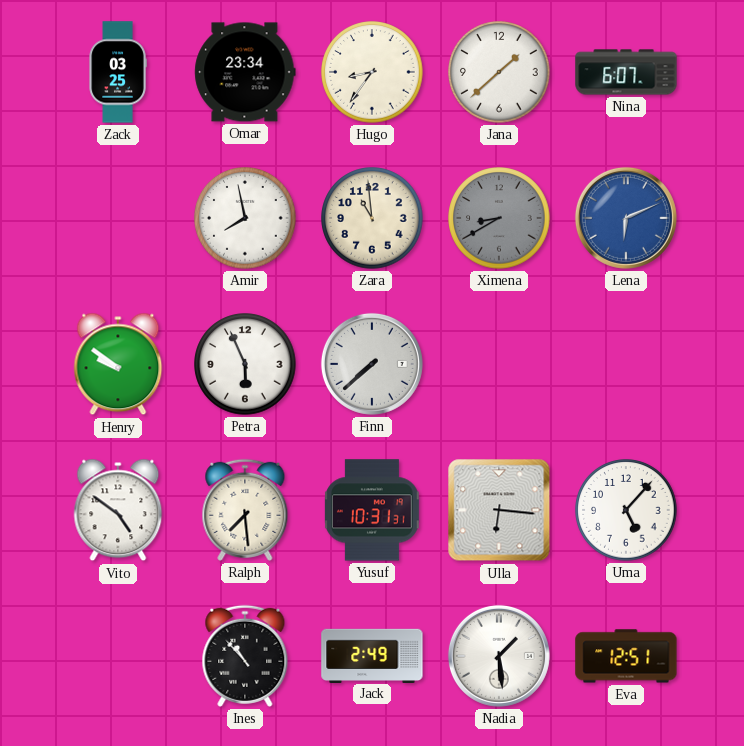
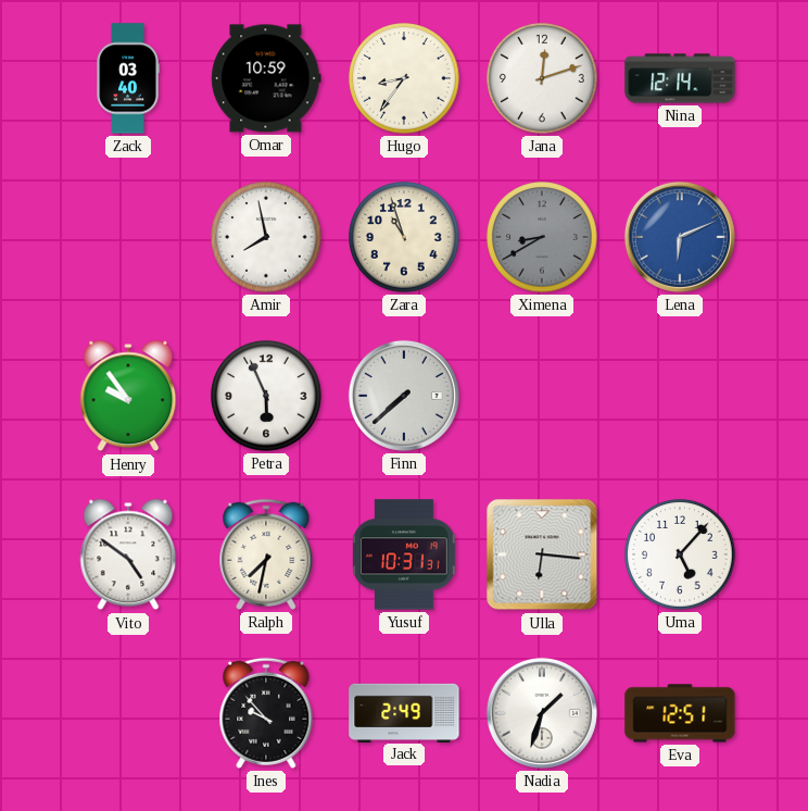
Zack: 03:25 -> 03:40
Omar: 23:34 -> 10:59
Jana: 1:38 -> 12:12
Nina: 6:07 -> 12:14
Zara: 10:59 -> 10:57
Henry: 9:51 -> 9:54
Ralph: 7:29 -> 7:32
Ines: 10:53 -> 9:53
Nadia: 1:29 -> 1:33
